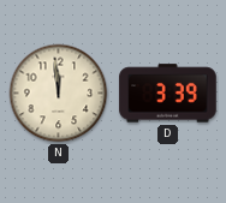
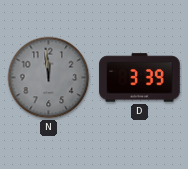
N dial: cream -> grey
